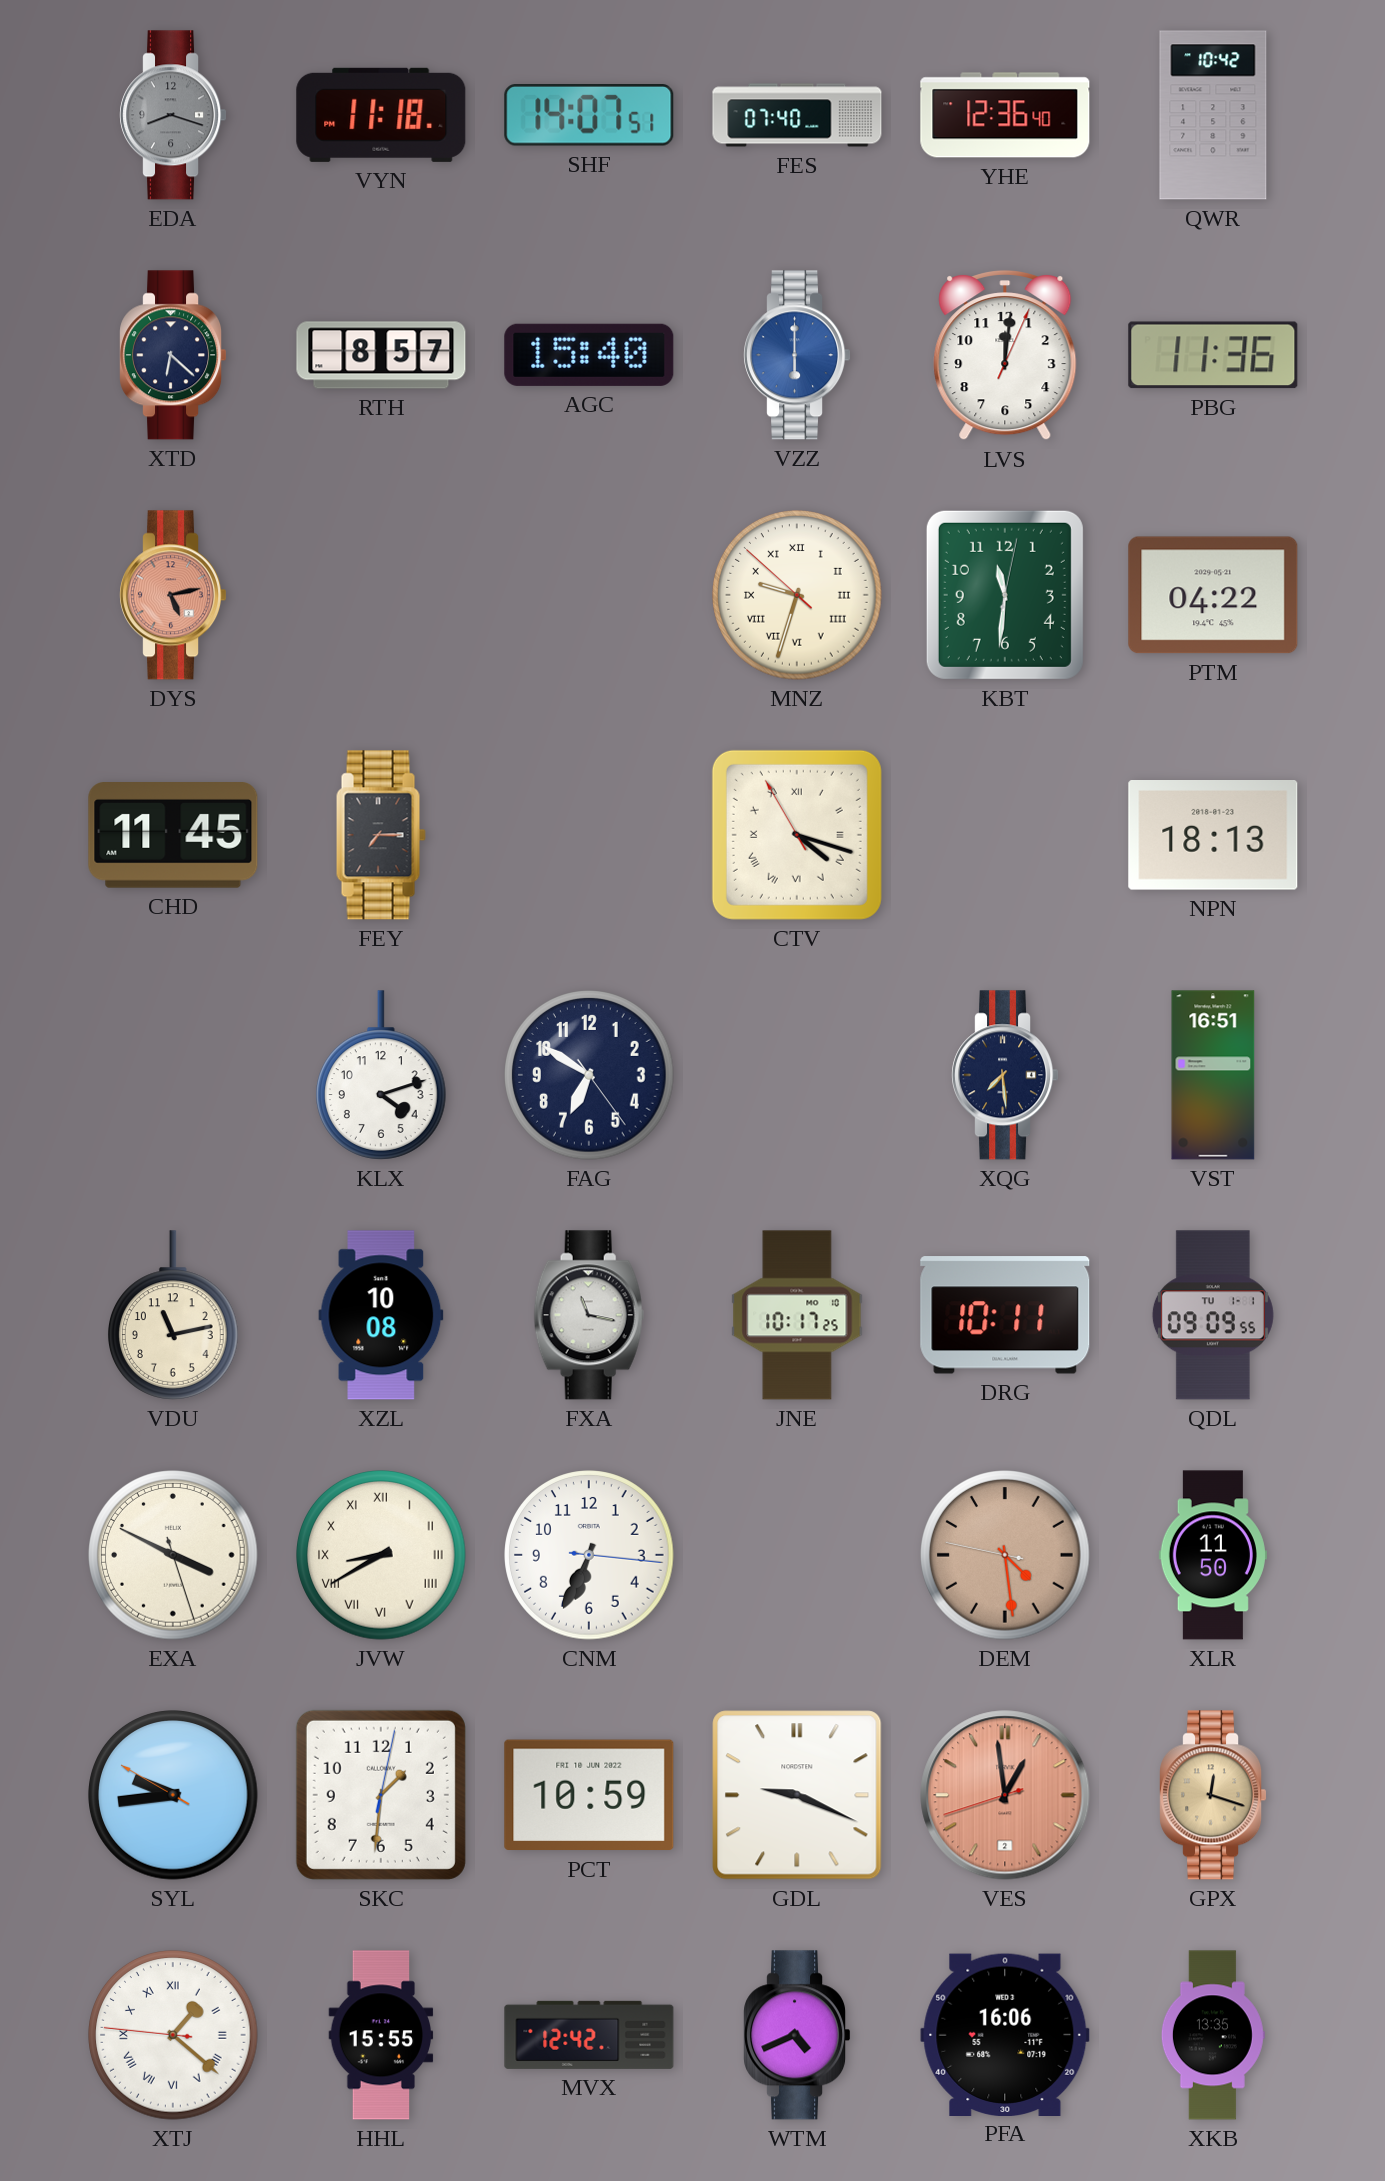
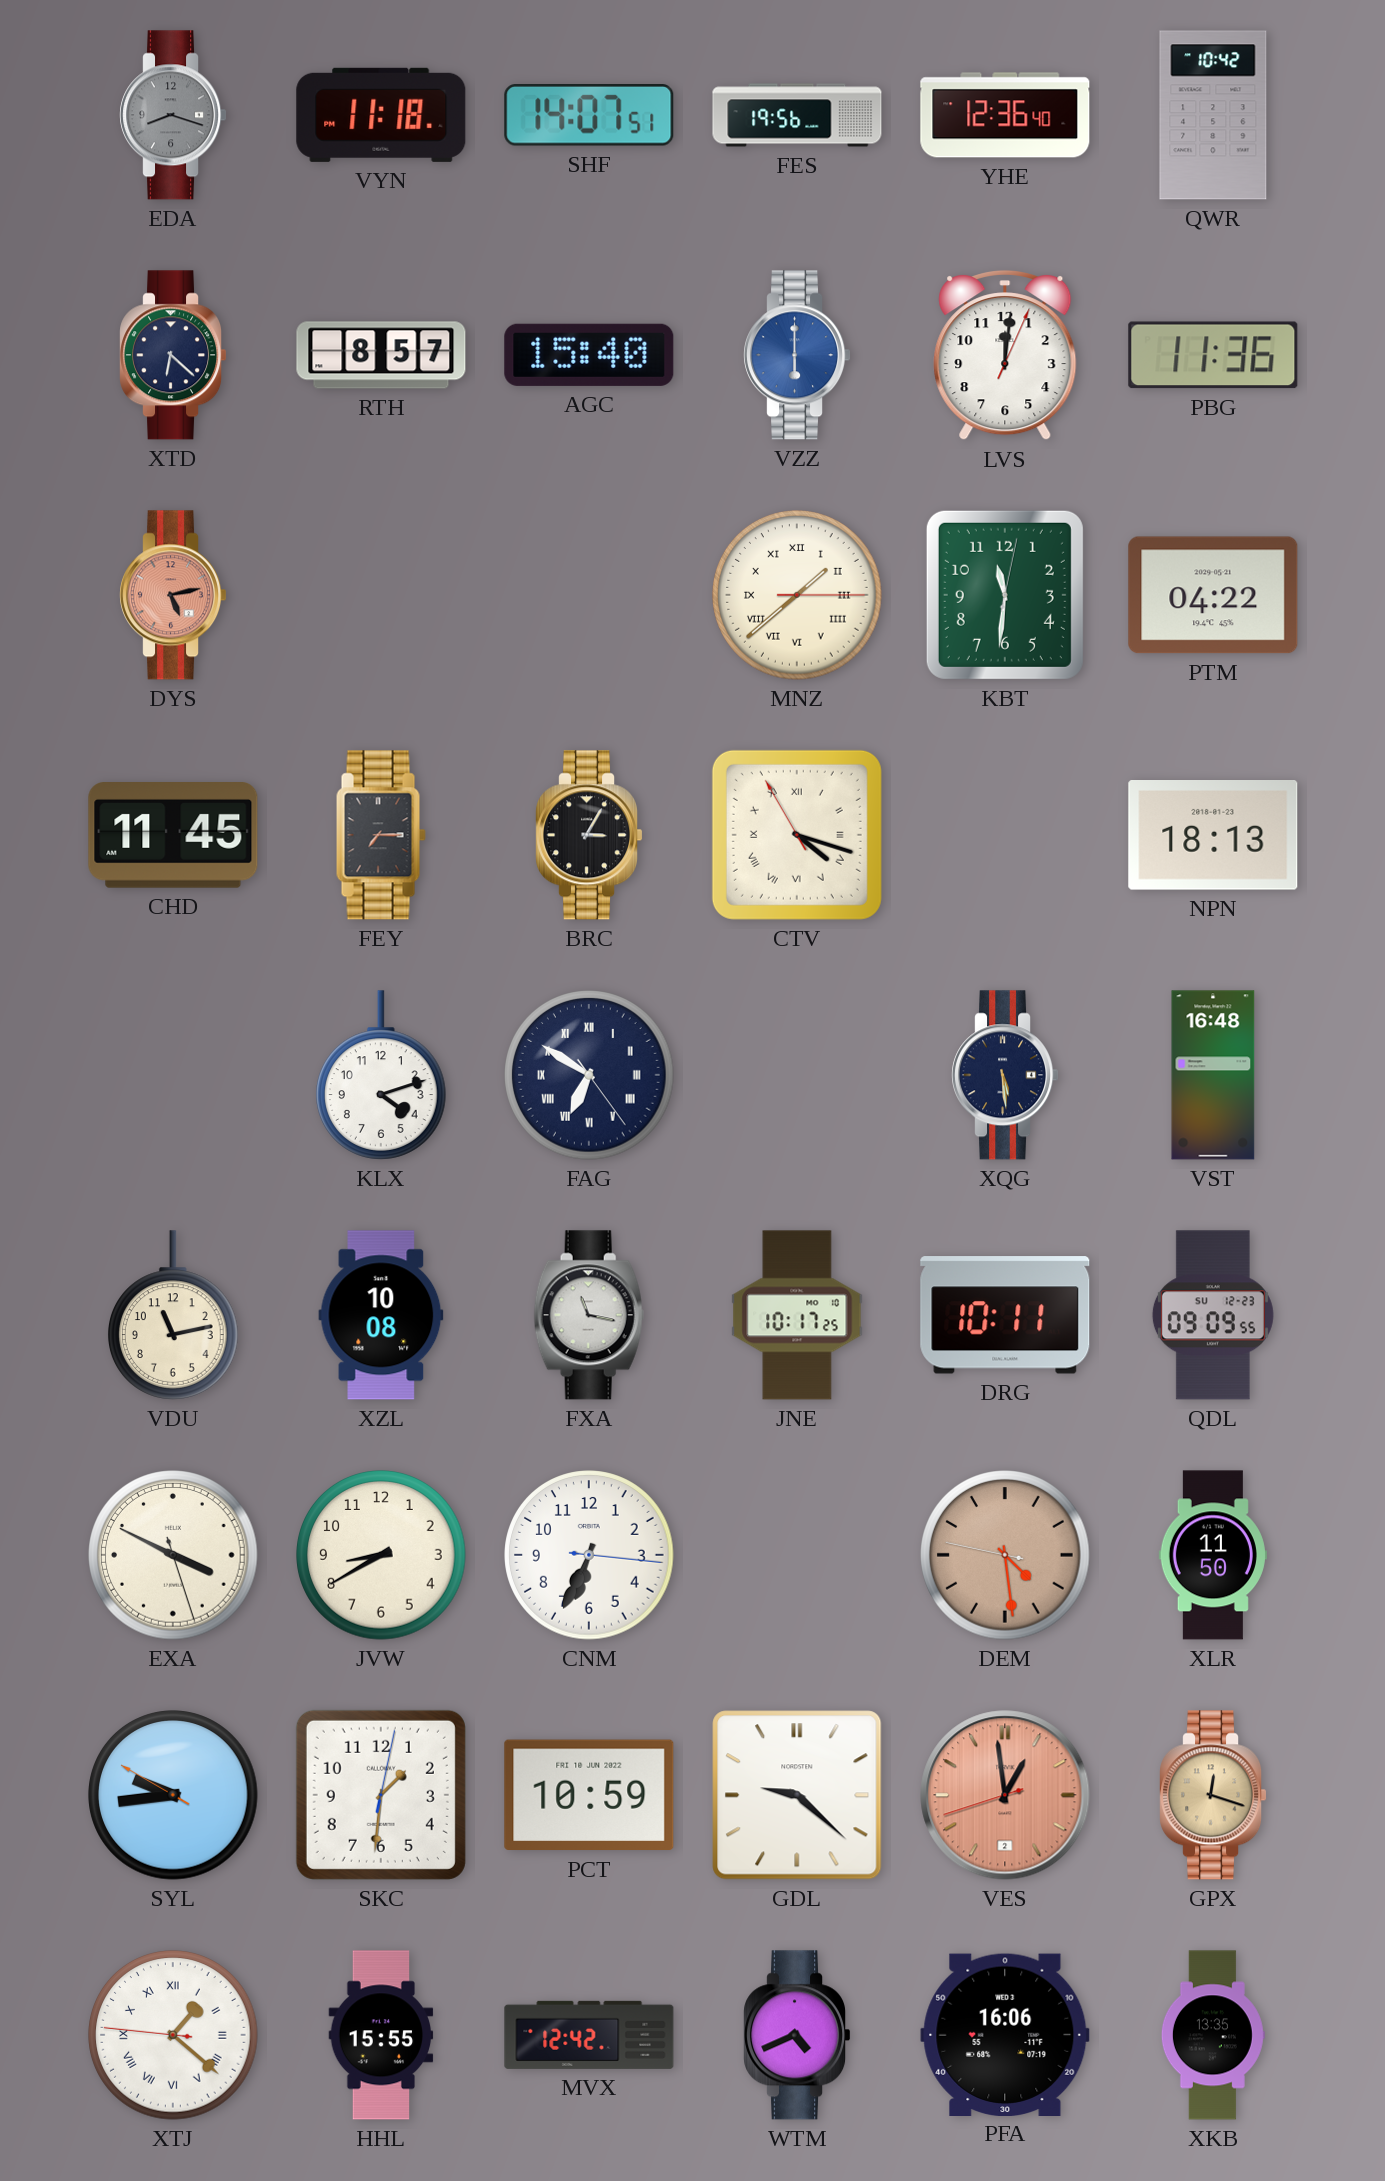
FES: 07:40 -> 19:56
MNZ: 9:32 -> 1:38
BRC: none -> 3:05
FAG numerals: Arabic -> Roman
XQG: 7:29 -> 5:29
VST: 16:51 -> 16:48
QDL date: TU 1-1 -> SU 12-23
JVW numerals: Roman -> Arabic
GDL: 9:19 -> 9:22
